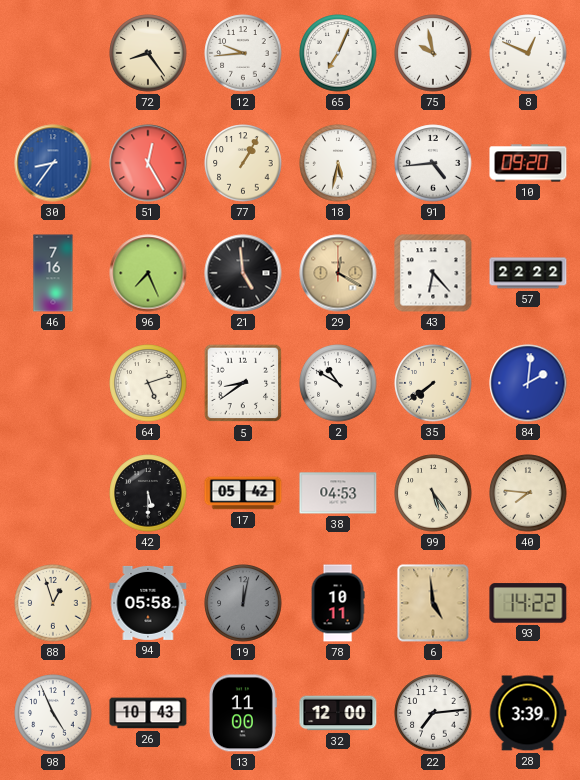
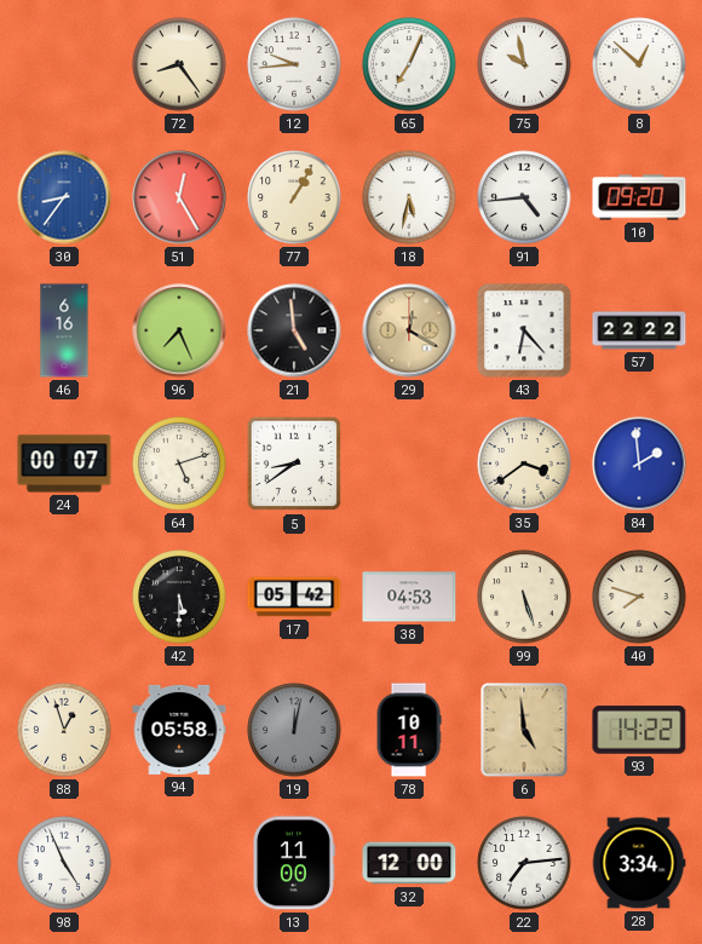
8: 12:49 -> 12:52
46: 7:16 -> 6:16
24: none -> 00:07
2: 10:50 -> none
35: 7:39 -> 3:39
84: 2:01 -> 1:59
99: 5:24 -> 5:27
40: 7:46 -> 7:48
26: 10:43 -> none
28: 3:39 -> 3:34
